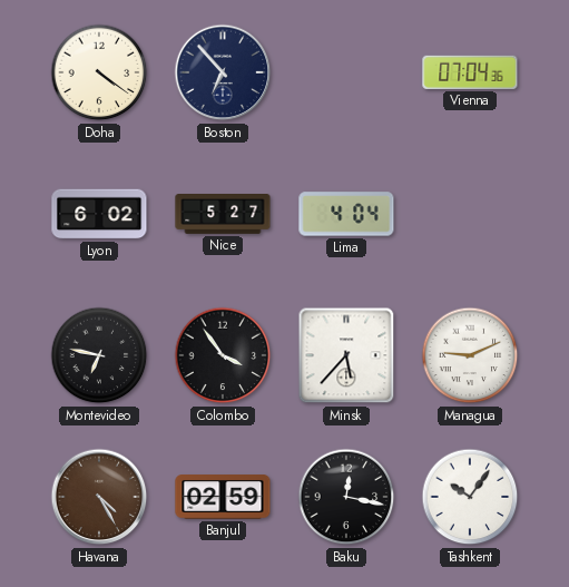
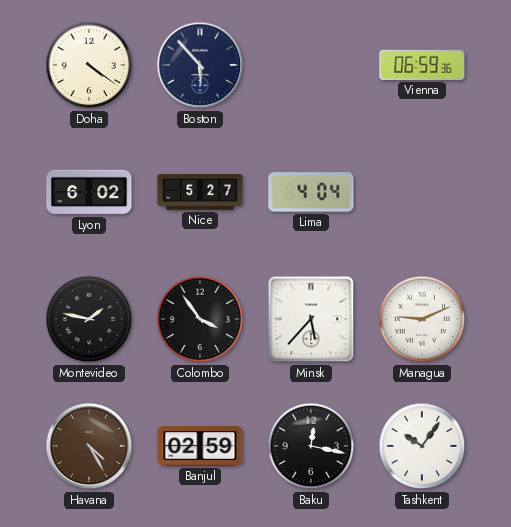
Boston: 6:53 -> 5:53
Vienna: 07:04 -> 06:59
Montevideo: 6:47 -> 1:47
